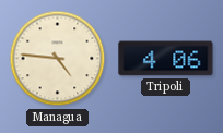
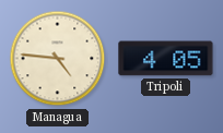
Tripoli: 4:06 -> 4:05
